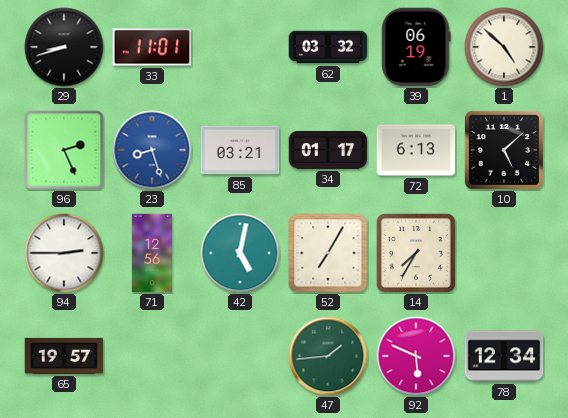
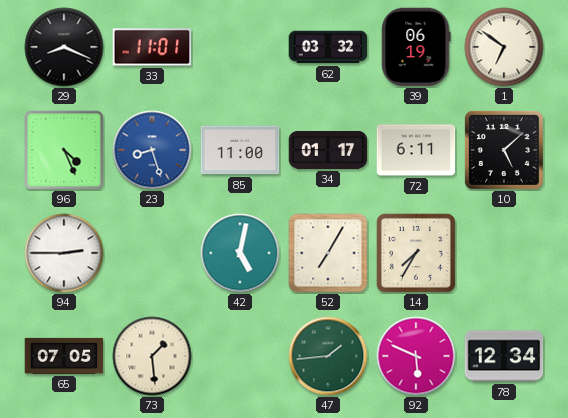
29: 8:42 -> 8:19
1: 4:52 -> 6:51
96: 2:26 -> 4:26
85: 03:21 -> 11:00
72: 6:13 -> 6:11
71: 12:56 -> none
65: 19:57 -> 07:05
73: none -> 1:29
